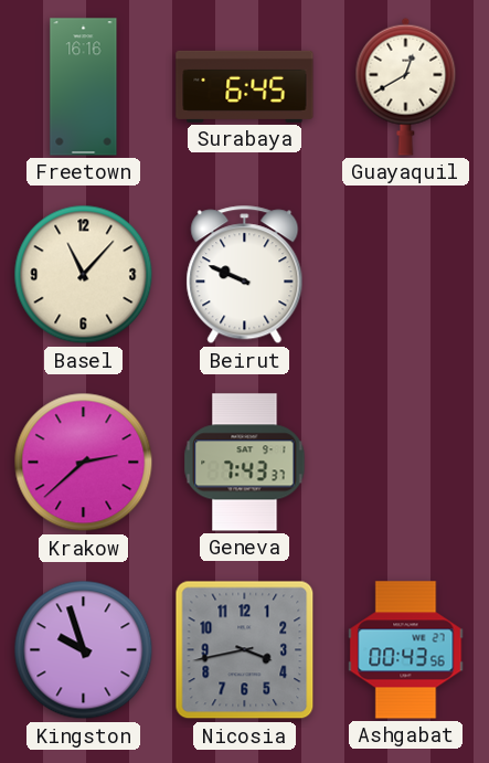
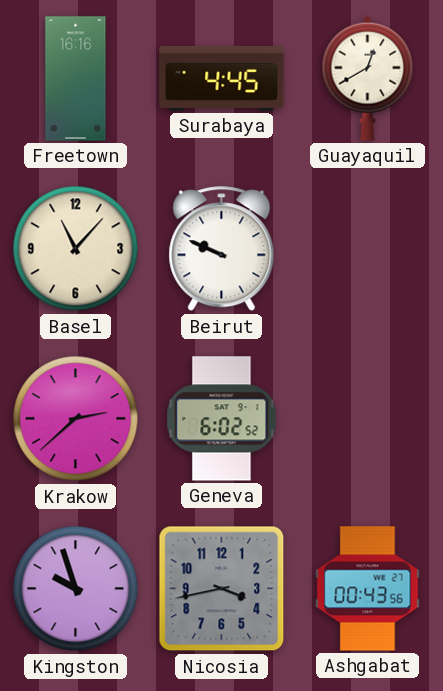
Surabaya: 6:45 -> 4:45
Geneva: 7:43 -> 6:02
